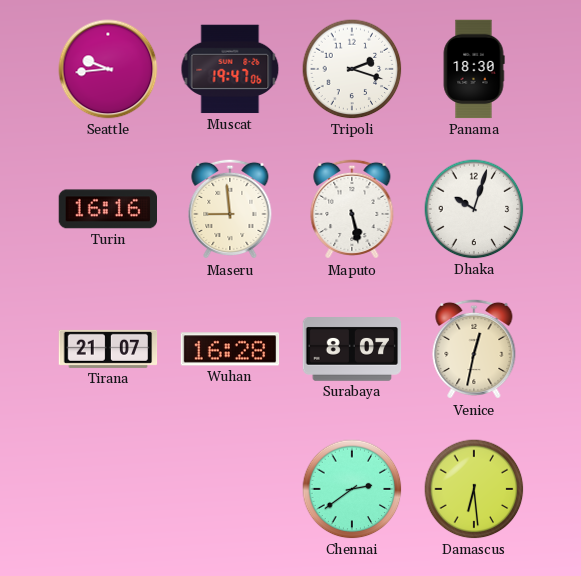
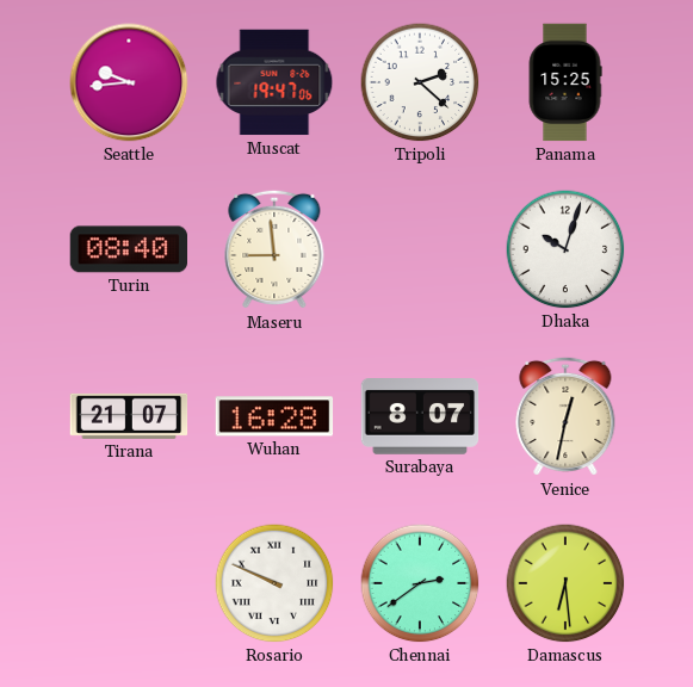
Tripoli: 2:18 -> 2:22
Panama: 18:30 -> 15:25
Turin: 16:16 -> 08:40
Maputo: 5:28 -> none
Rosario: none -> 9:49
